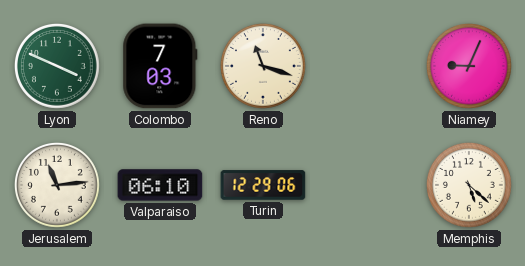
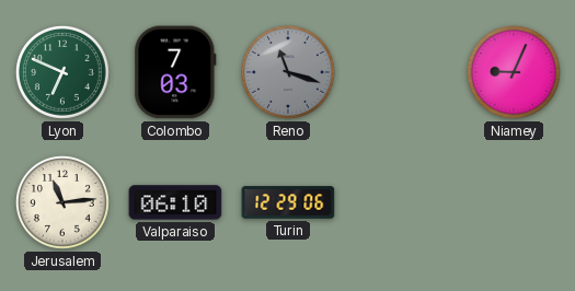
Lyon: 3:49 -> 6:49
Reno dial: cream -> grey
Memphis: 5:22 -> none
